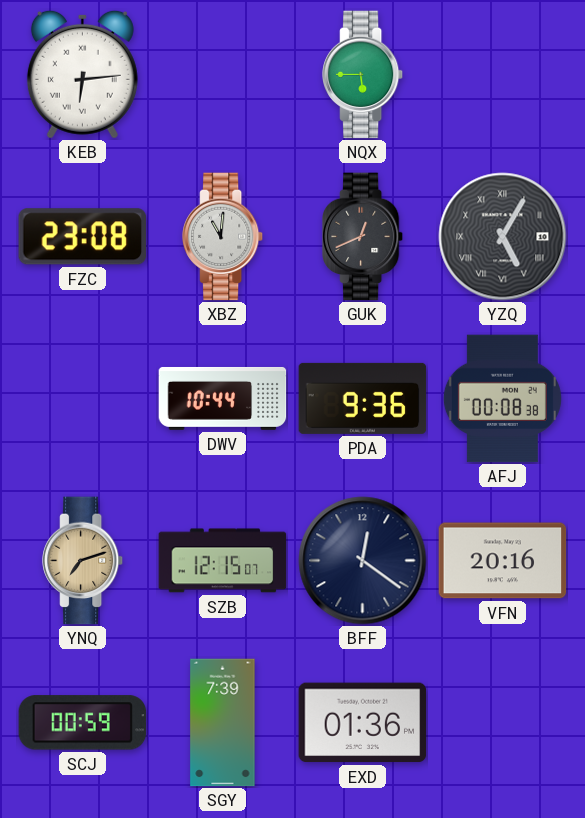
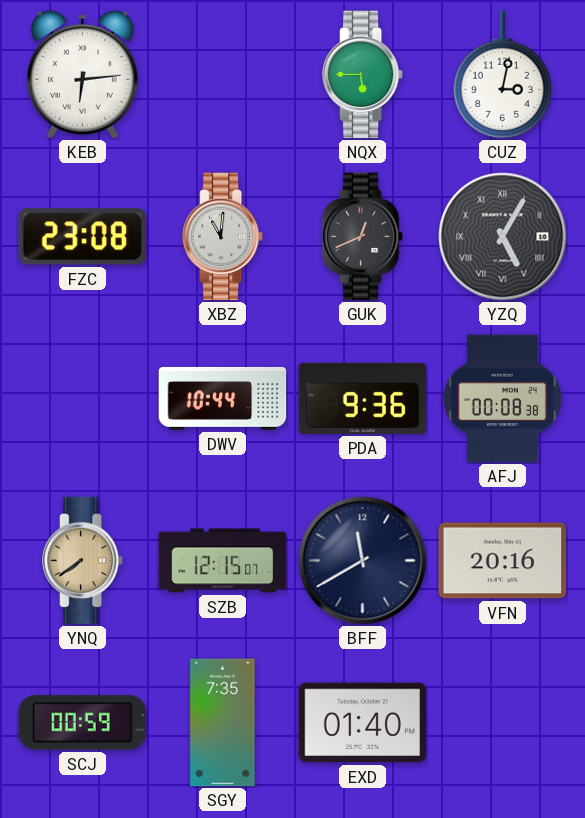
CUZ: none -> 3:02
YNQ: 7:12 -> 7:39
BFF: 12:21 -> 11:40
SGY: 7:39 -> 7:35
EXD: 01:36 -> 01:40
